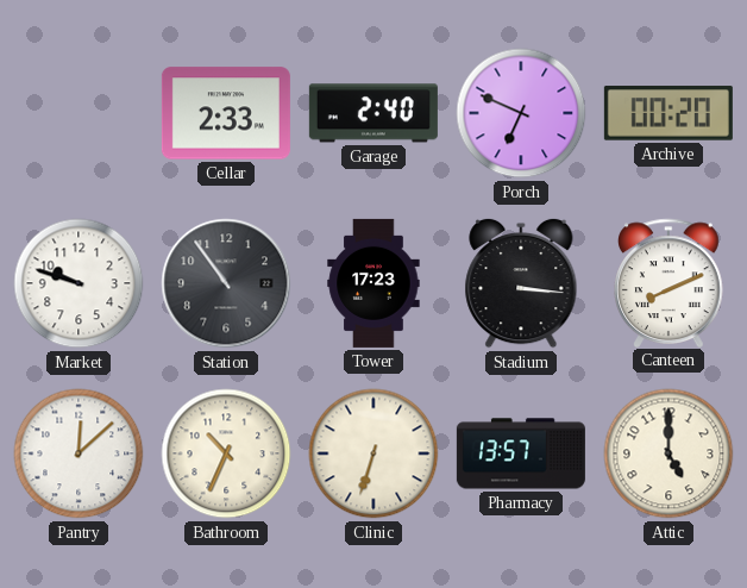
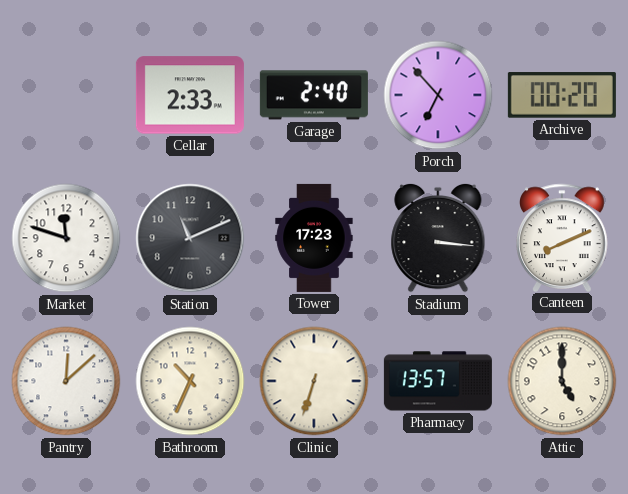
Porch: 6:49 -> 6:53
Market: 9:48 -> 11:48
Station: 10:54 -> 11:11
